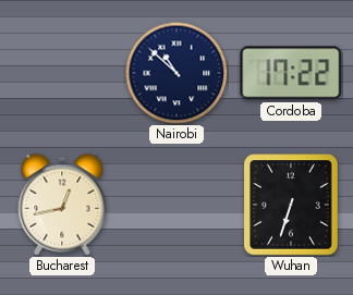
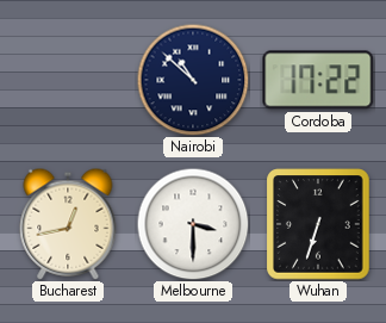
Melbourne: none -> 3:30
